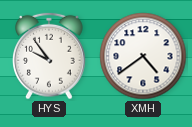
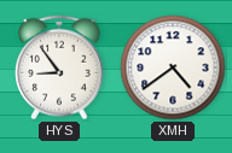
HYS: 9:54 -> 8:54
